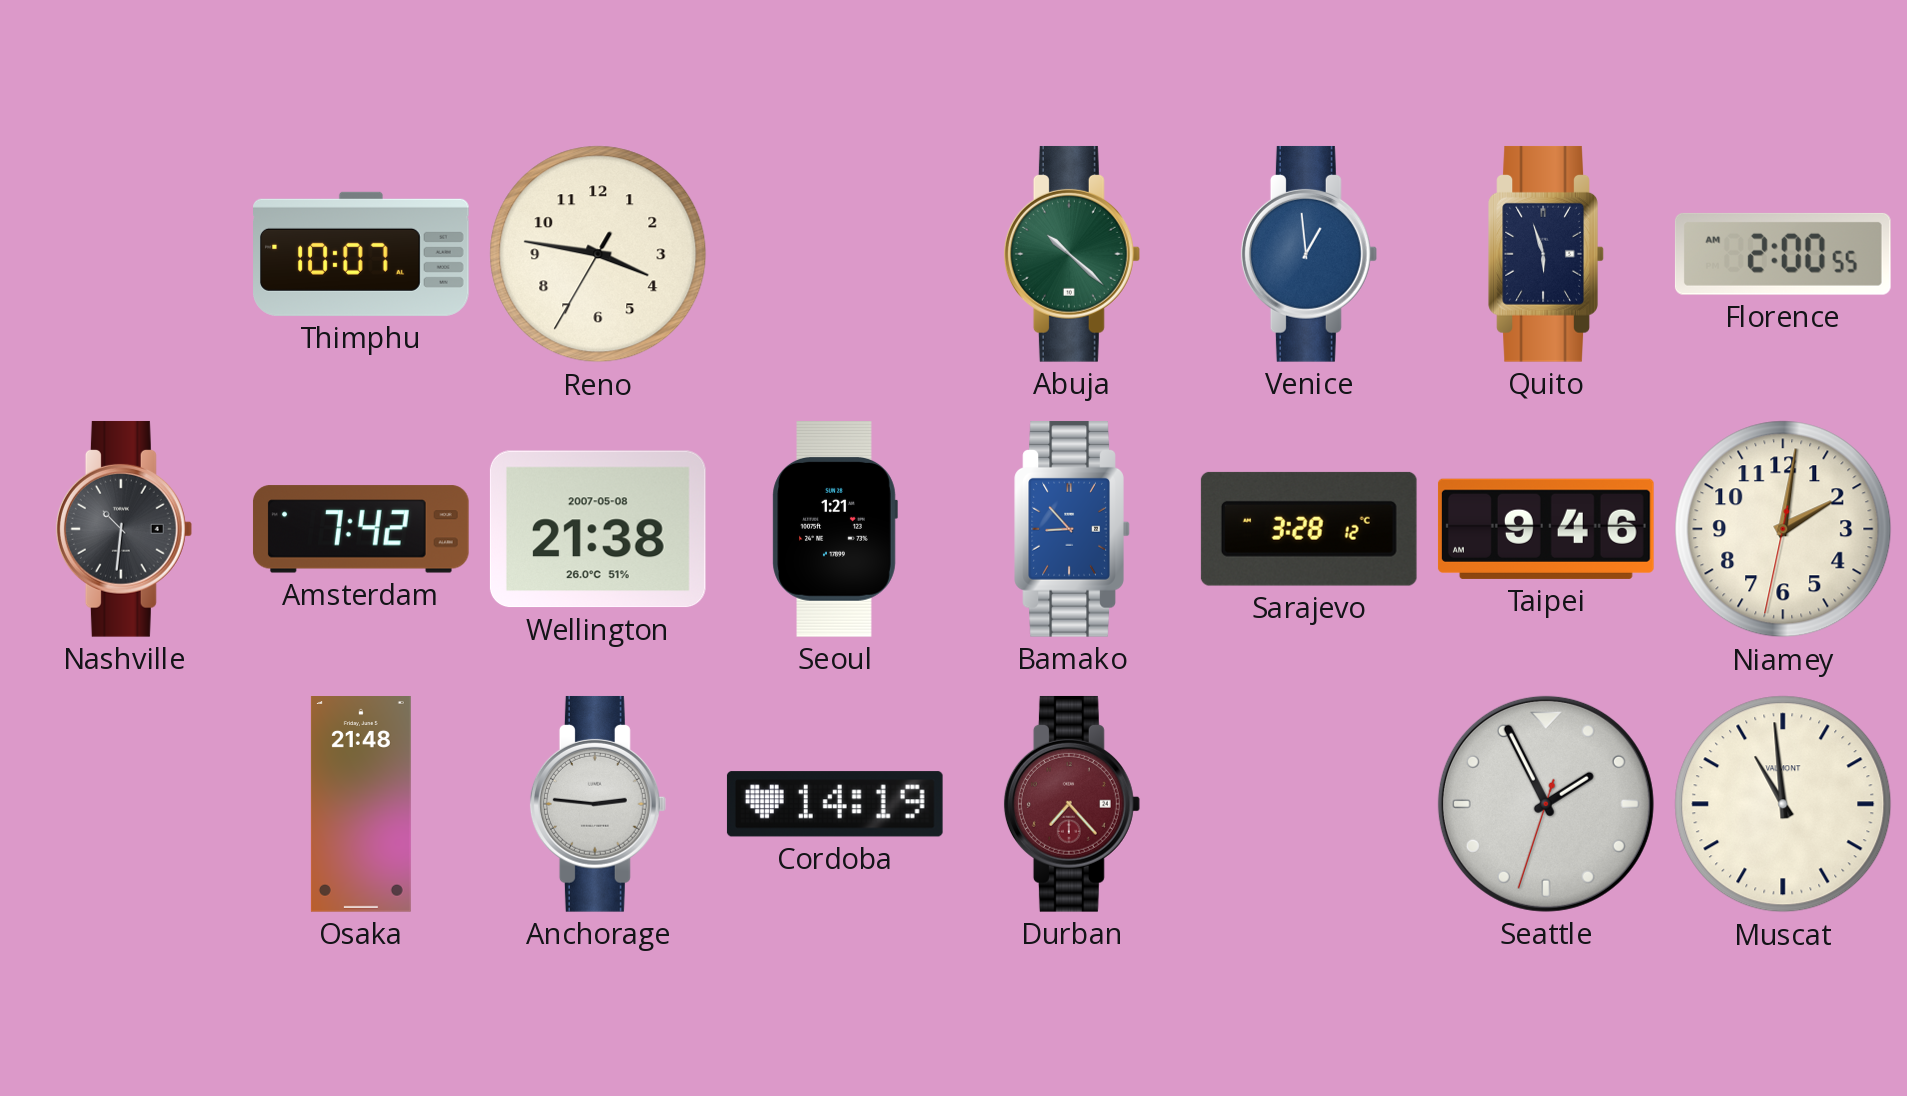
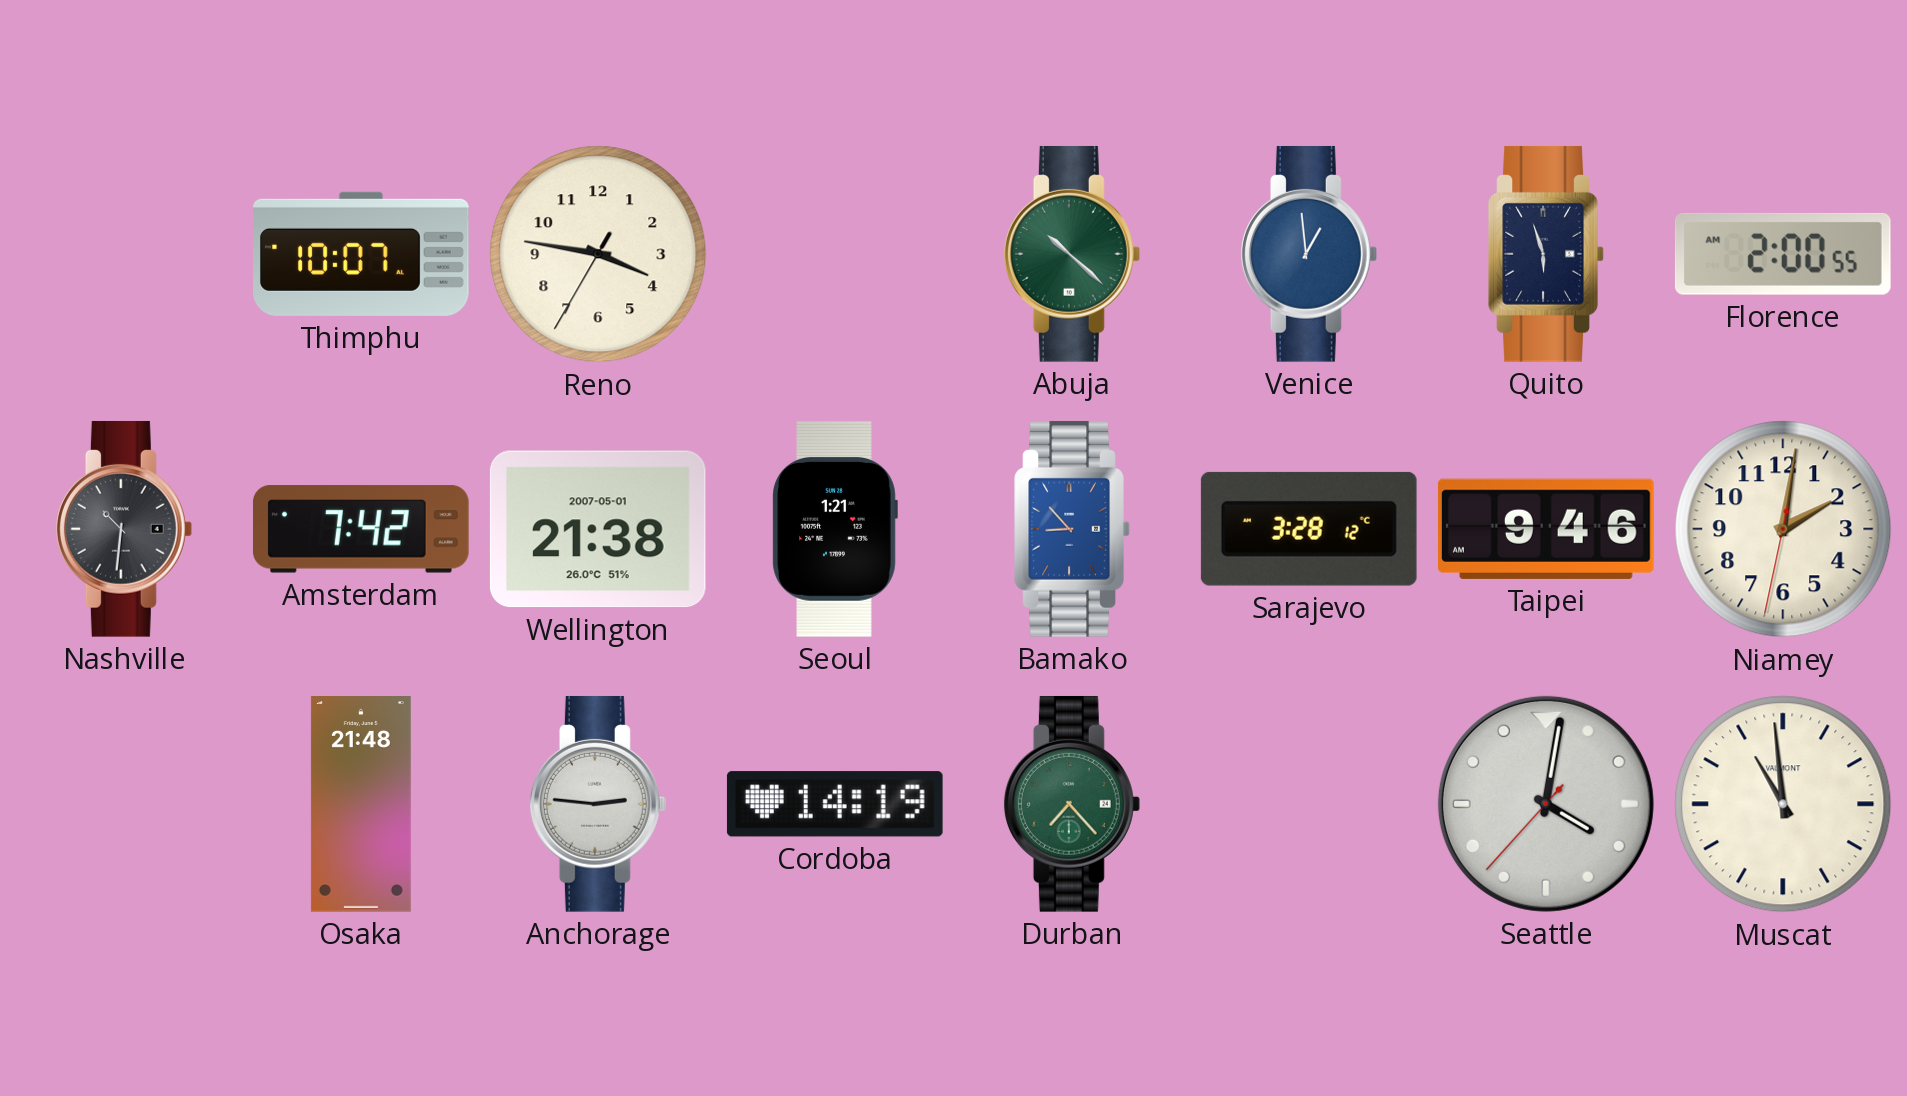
Wellington date: 2007-05-08 -> 2007-05-01
Durban dial: burgundy -> green
Seattle: 1:55 -> 4:01
